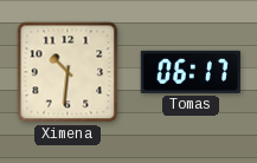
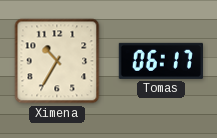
Ximena: 10:31 -> 10:35
